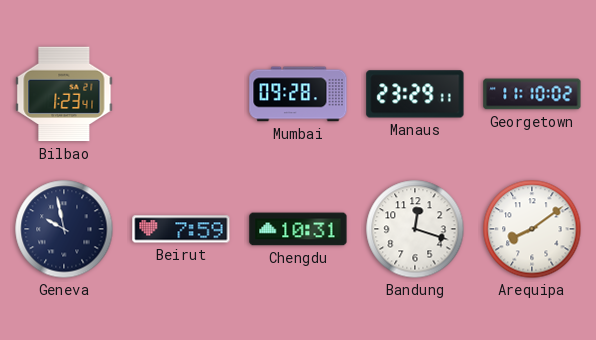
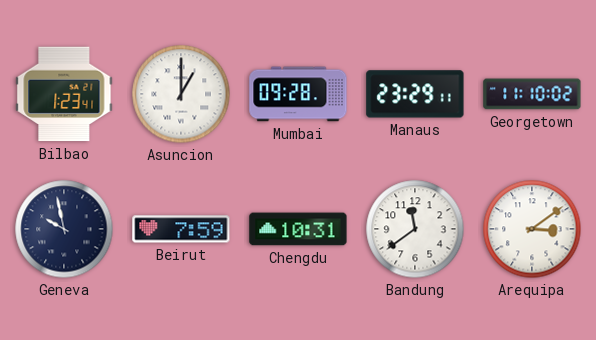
Asuncion: none -> 1:00
Bandung: 12:18 -> 11:39
Arequipa: 8:09 -> 3:09
